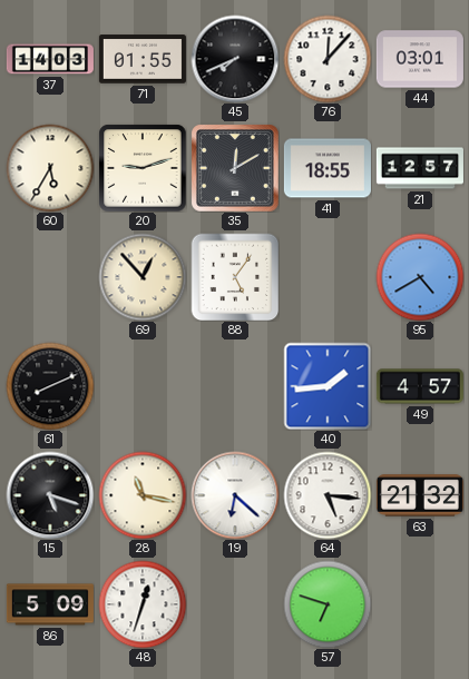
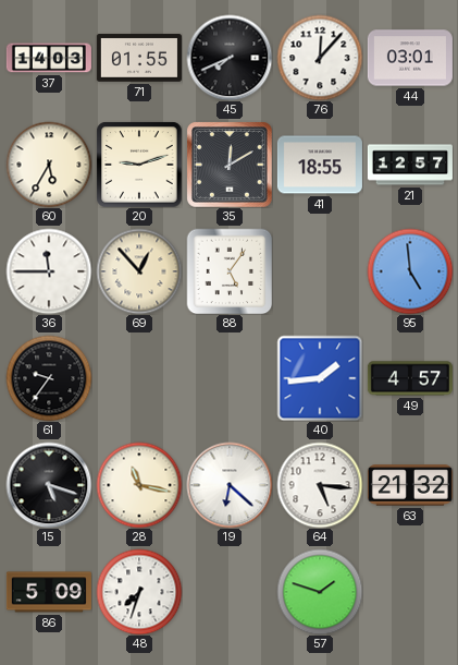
36: none -> 11:45
95: 4:40 -> 4:59
61: 8:11 -> 9:36
48: 12:33 -> 7:33
57: 6:48 -> 1:48
